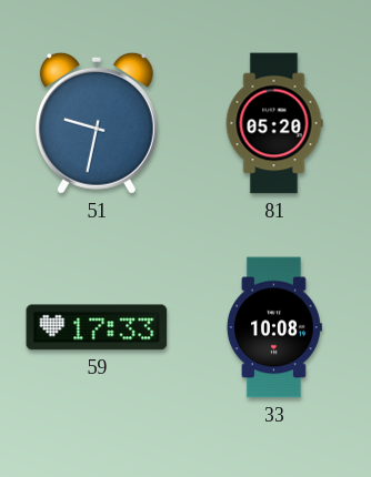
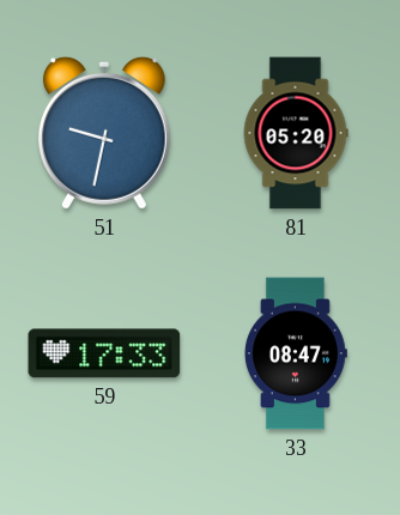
33: 10:08 -> 08:47
